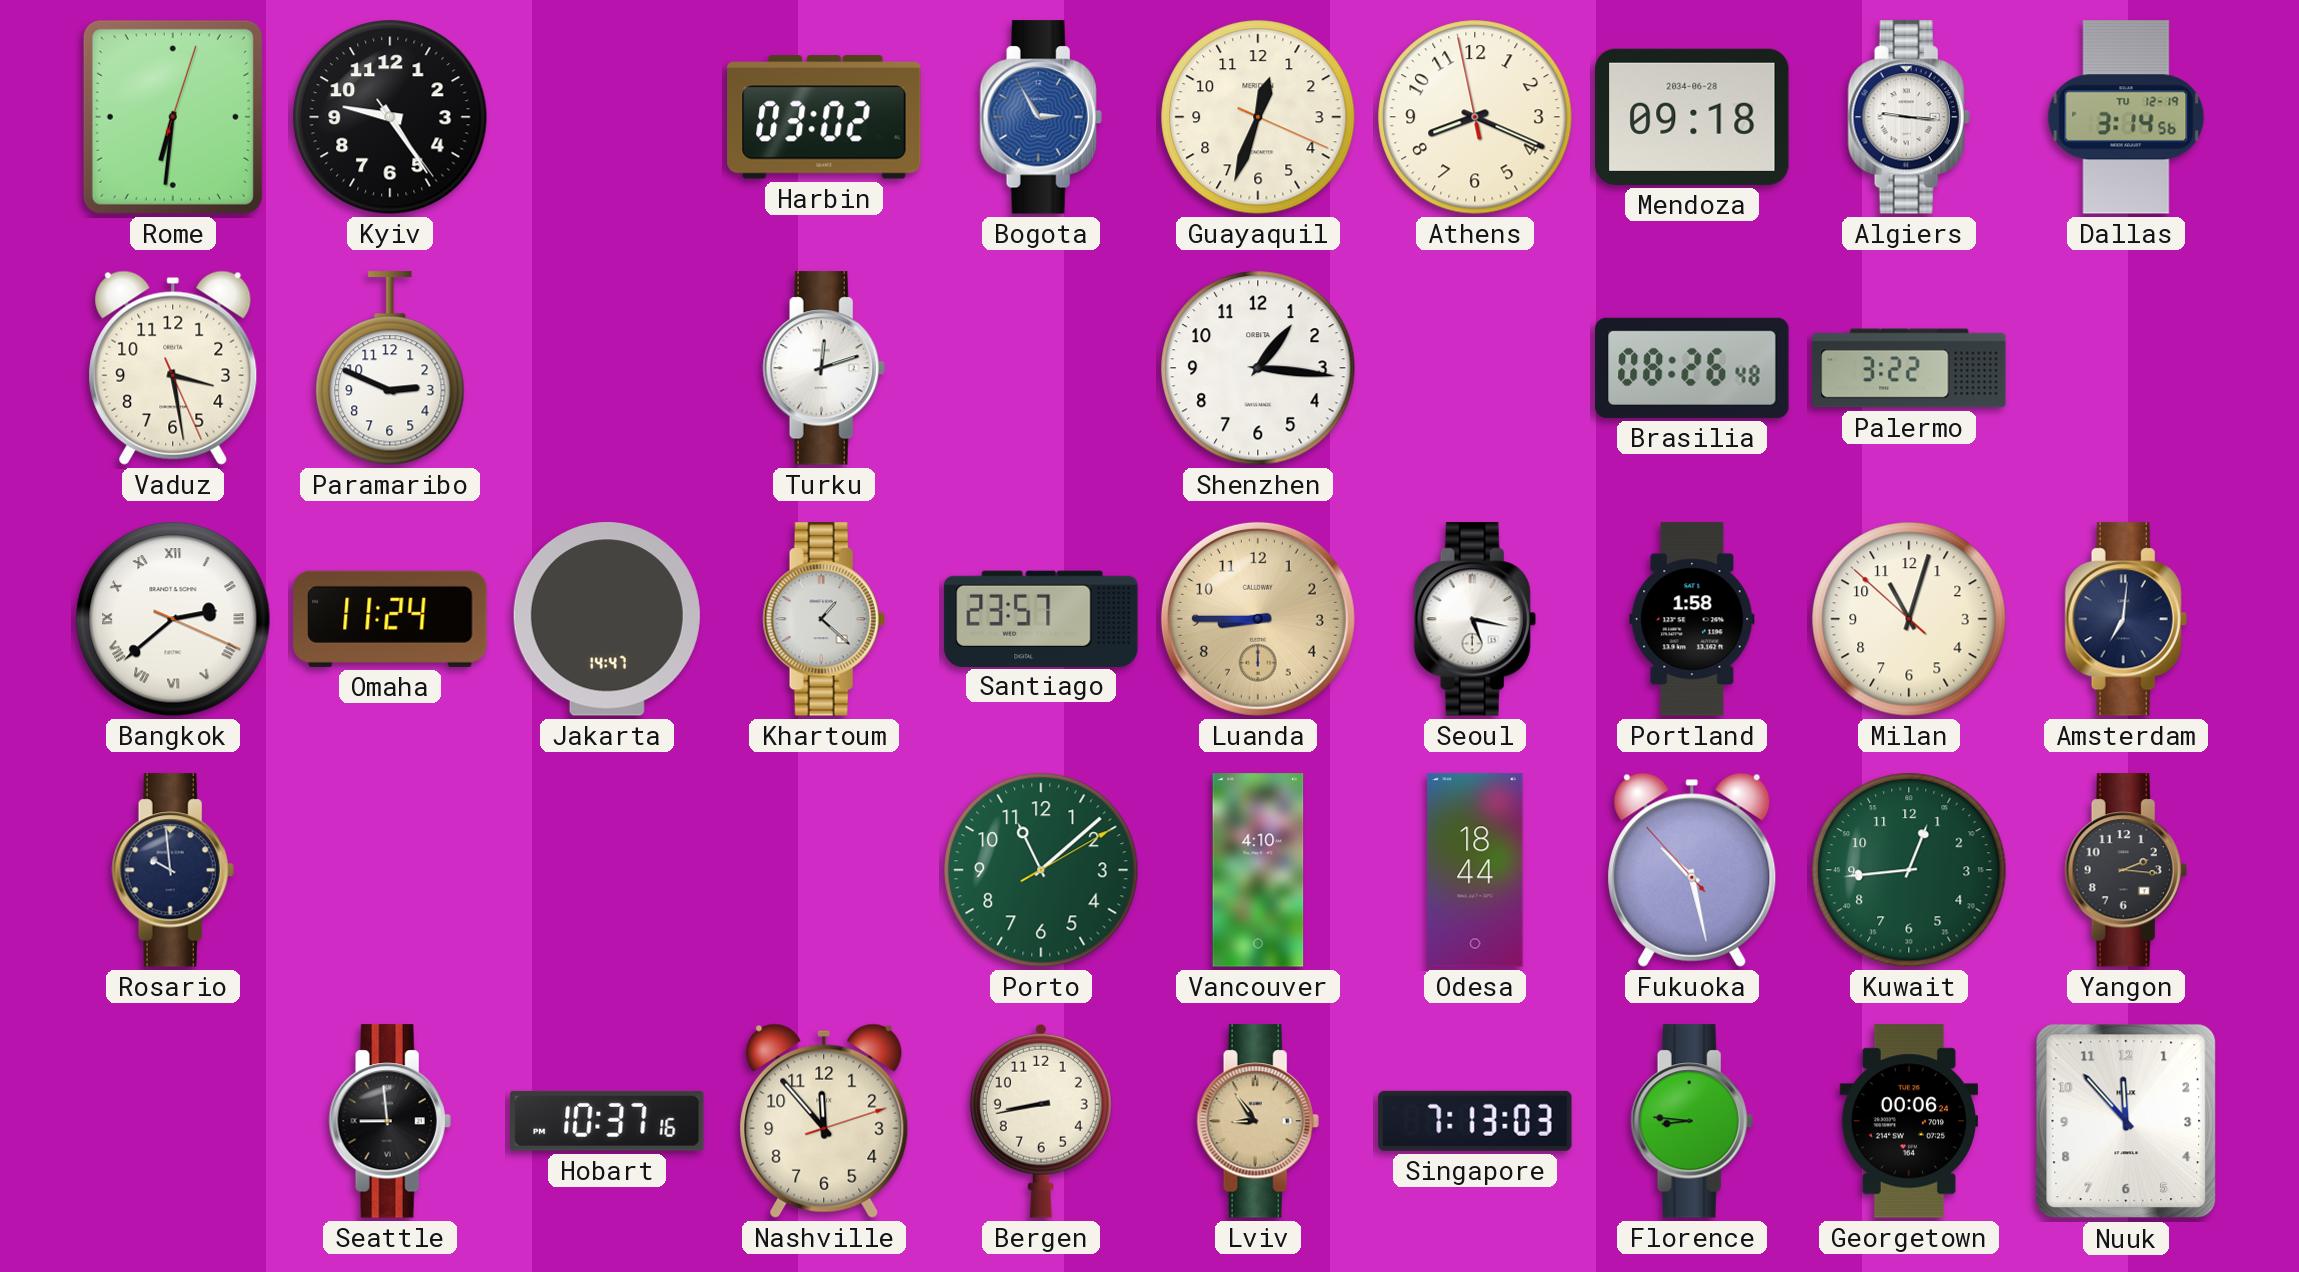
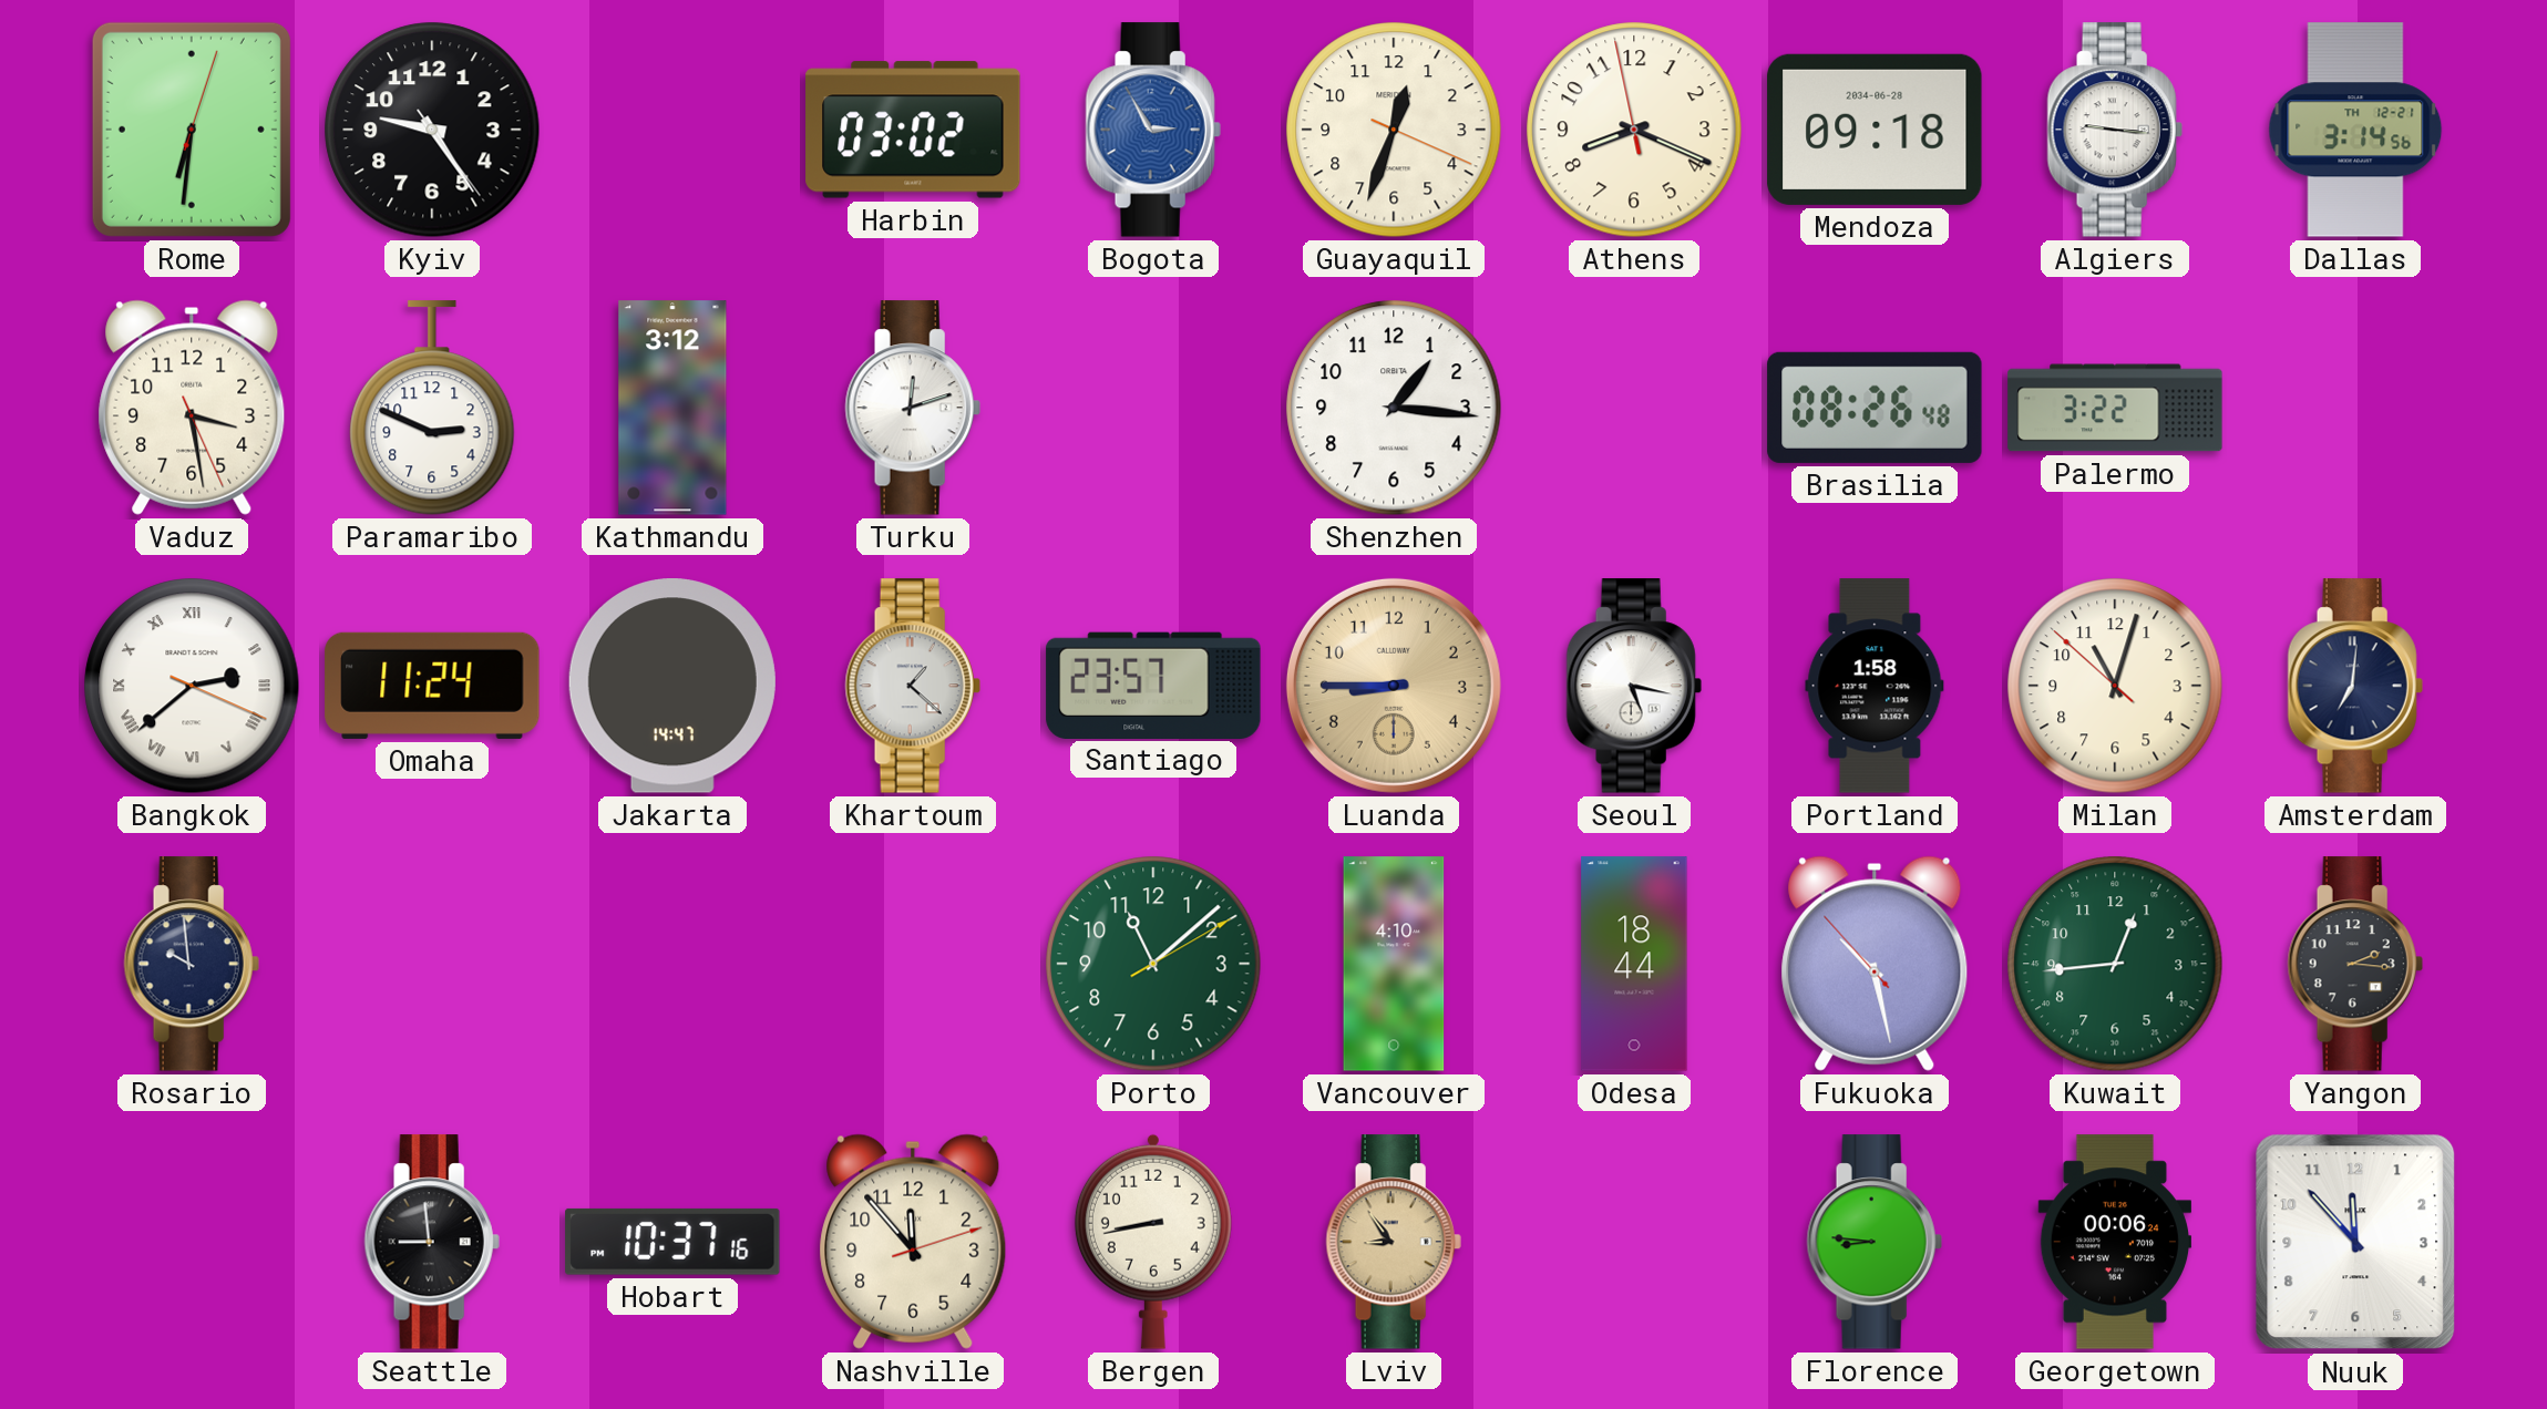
Dallas date: TU 12-19 -> TH 12-21
Kathmandu: none -> 3:12
Singapore: 7:13 -> none
